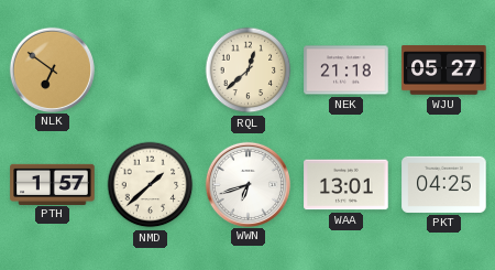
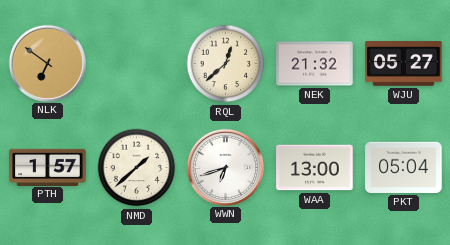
NEK: 21:18 -> 21:32
WAA: 13:01 -> 13:00
PKT: 04:25 -> 05:04
